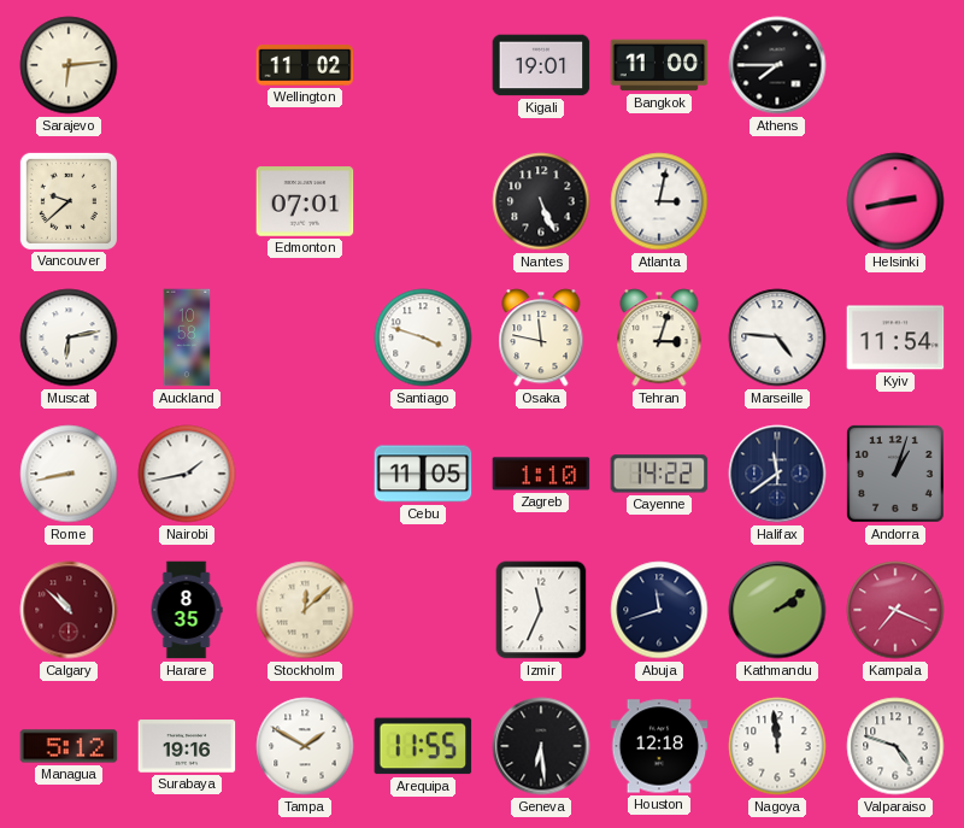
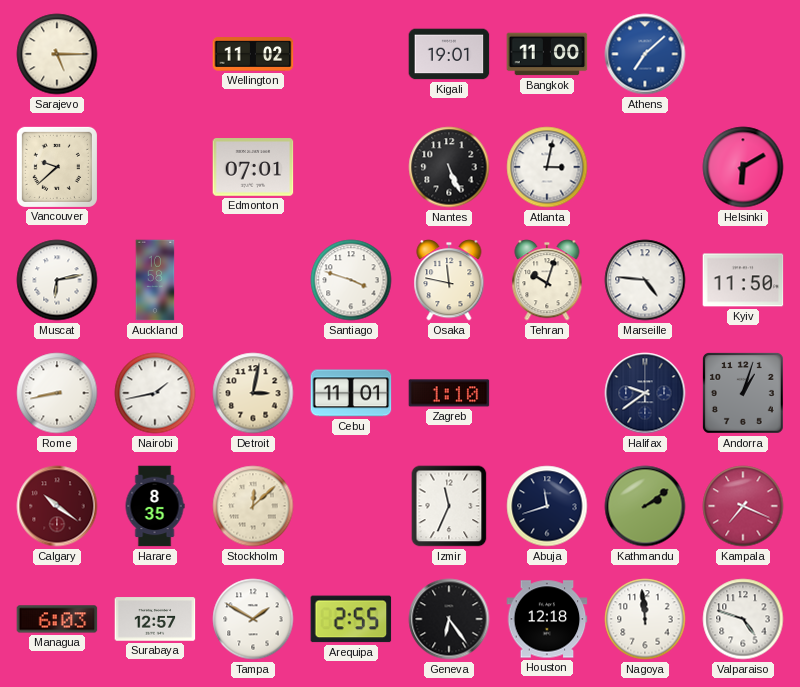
Sarajevo: 6:14 -> 5:15
Athens: 7:45 -> 7:08
Athens dial: black -> blue
Helsinki: 2:43 -> 6:10
Tehran: 3:03 -> 10:03
Kyiv: 11:54 -> 11:50
Detroit: none -> 3:02
Cebu: 11:05 -> 11:01
Cayenne: 14:22 -> none
Halifax: 11:39 -> 9:39
Calgary: 10:52 -> 10:21
Managua: 5:12 -> 6:03
Surabaya: 19:16 -> 12:57
Arequipa: 11:55 -> 2:55
Geneva: 6:29 -> 6:24
